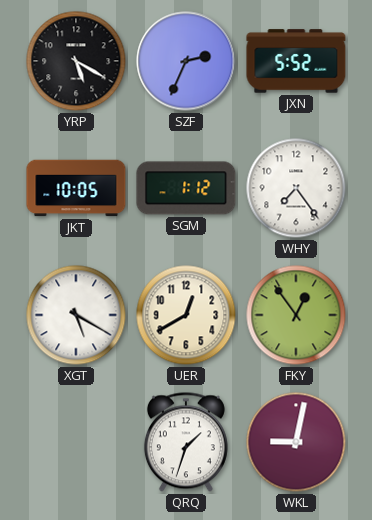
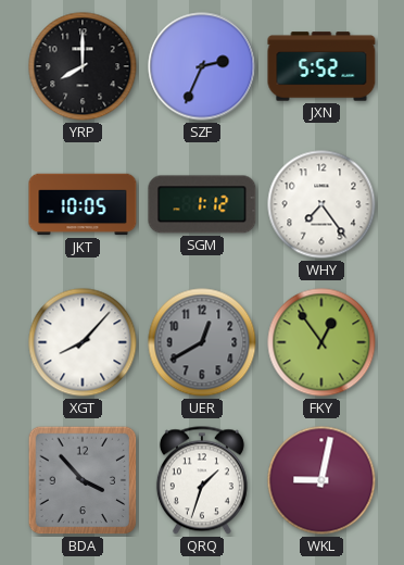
YRP: 5:20 -> 8:00
XGT: 5:20 -> 8:07
UER dial: cream -> grey
BDA: none -> 3:53
